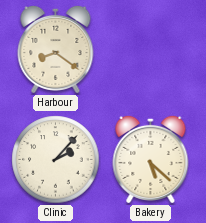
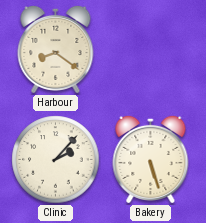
Bakery: 5:22 -> 5:27
